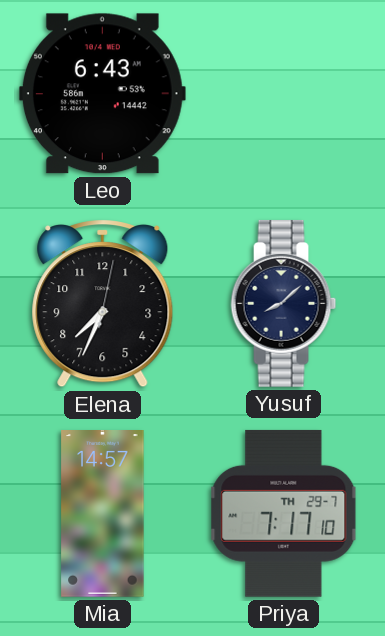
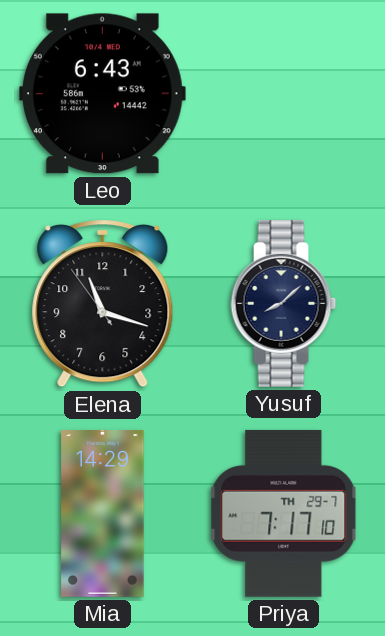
Elena: 7:34 -> 11:17
Mia: 14:57 -> 14:29
